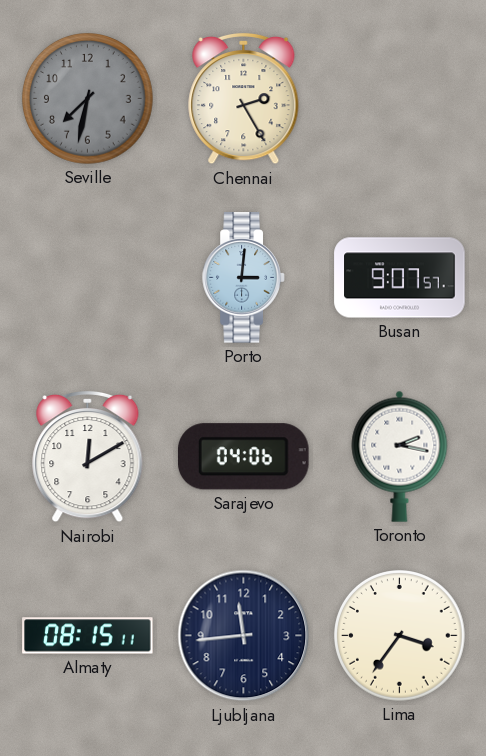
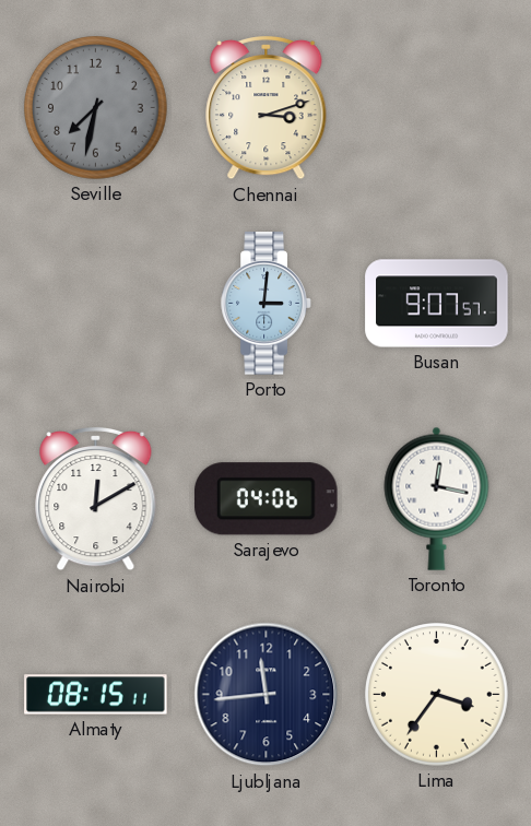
Chennai: 2:25 -> 3:12
Toronto: 2:17 -> 12:17
